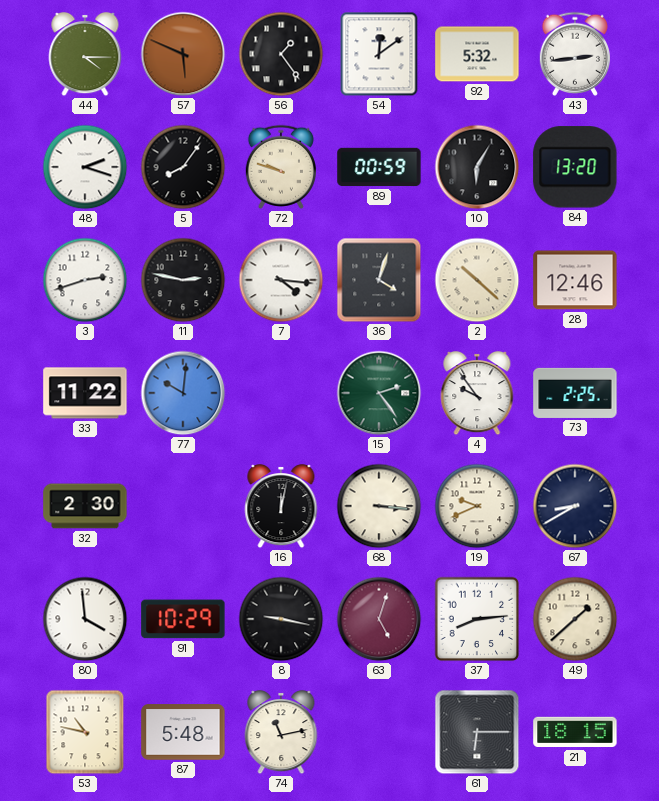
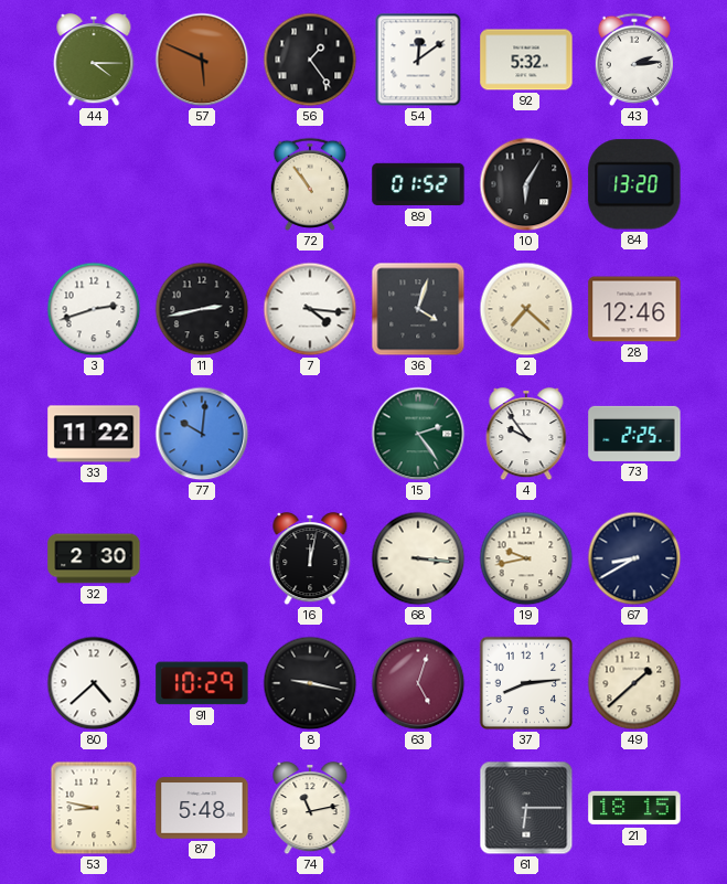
43: 2:44 -> 2:14
48: 2:18 -> none
5: 8:06 -> none
72: 9:48 -> 10:54
89: 00:59 -> 01:52
11: 2:47 -> 2:43
2: 10:22 -> 7:22
19: 9:41 -> 9:43
80: 3:59 -> 4:38
53: 10:47 -> 8:47
